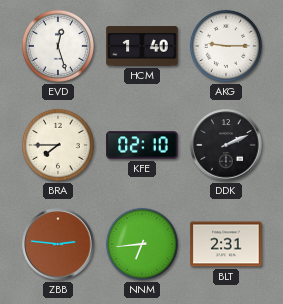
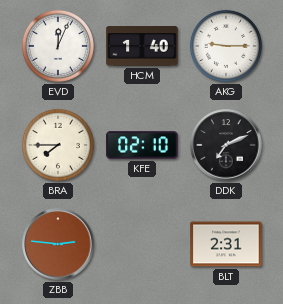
EVD: 12:27 -> 12:04
DDK: 2:11 -> 7:11
NNM: 6:44 -> none
